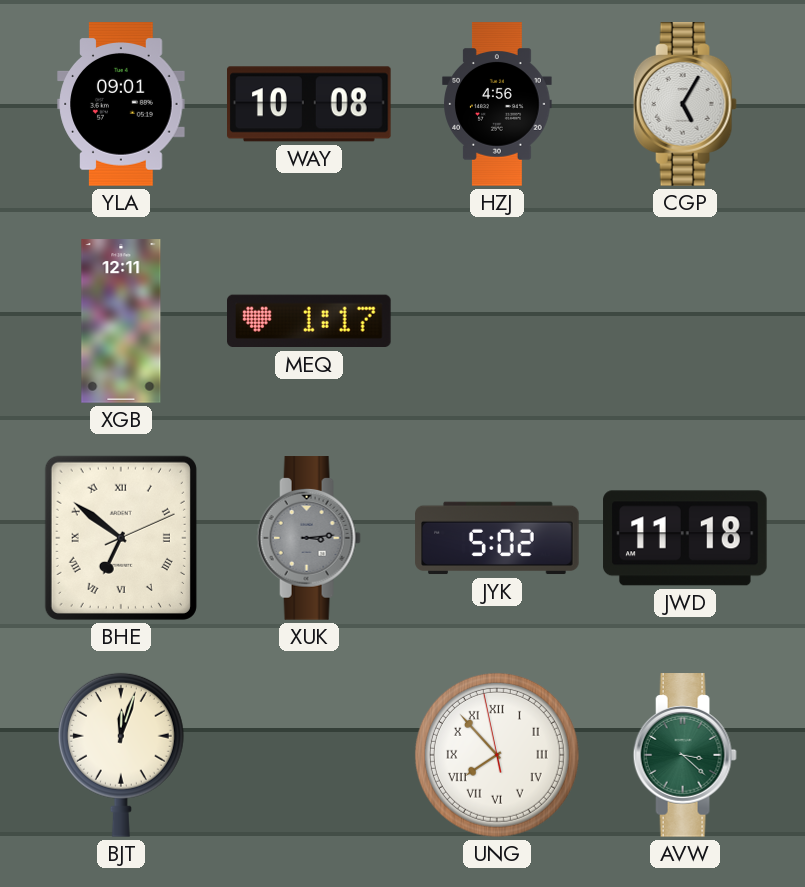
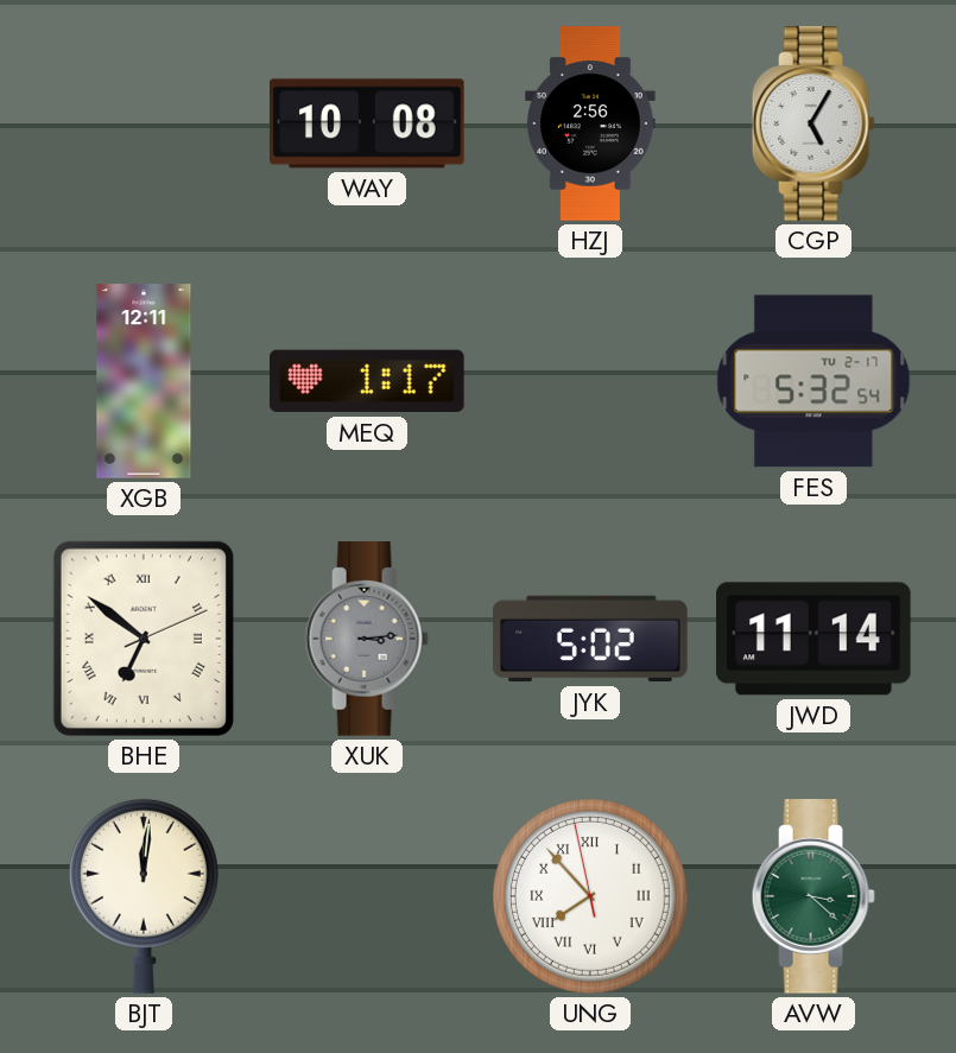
YLA: 09:01 -> none
HZJ: 4:56 -> 2:56
FES: none -> 5:32
JWD: 11:18 -> 11:14
BJT: 12:03 -> 12:01
